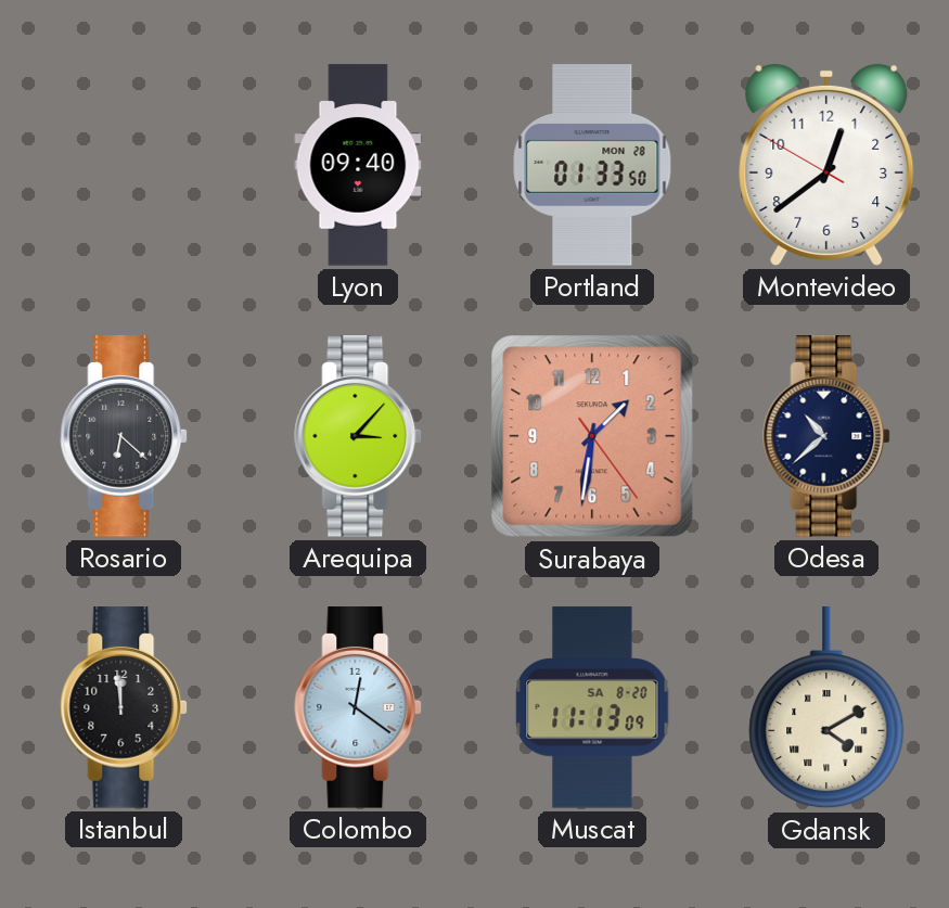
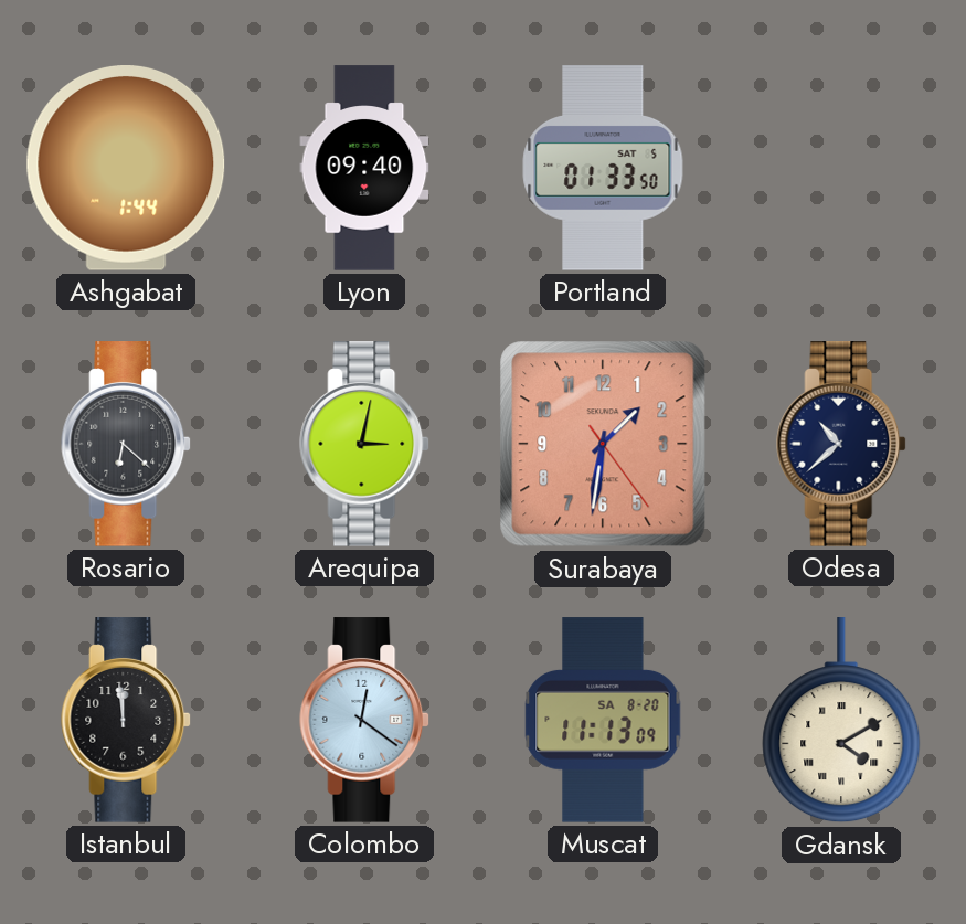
Ashgabat: none -> 1:44
Portland date: MON 28 -> SAT 5
Montevideo: 12:38 -> none
Arequipa: 3:07 -> 3:02
